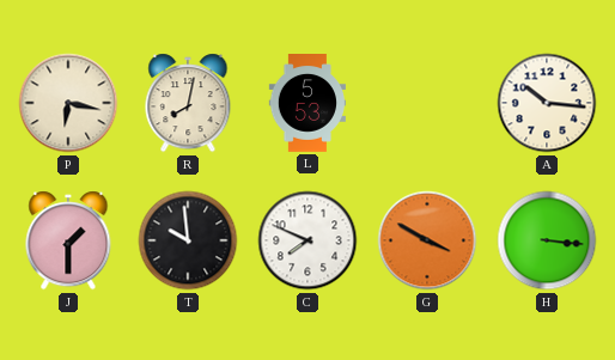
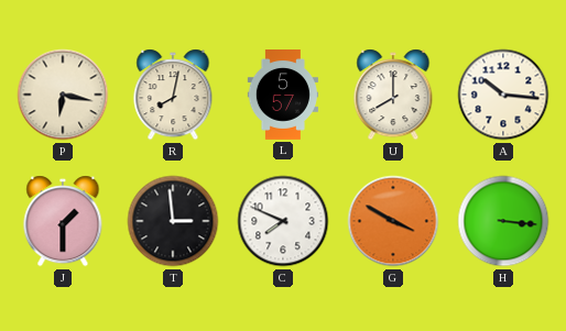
L: 5:53 -> 5:57
U: none -> 8:00
T: 9:59 -> 2:59
